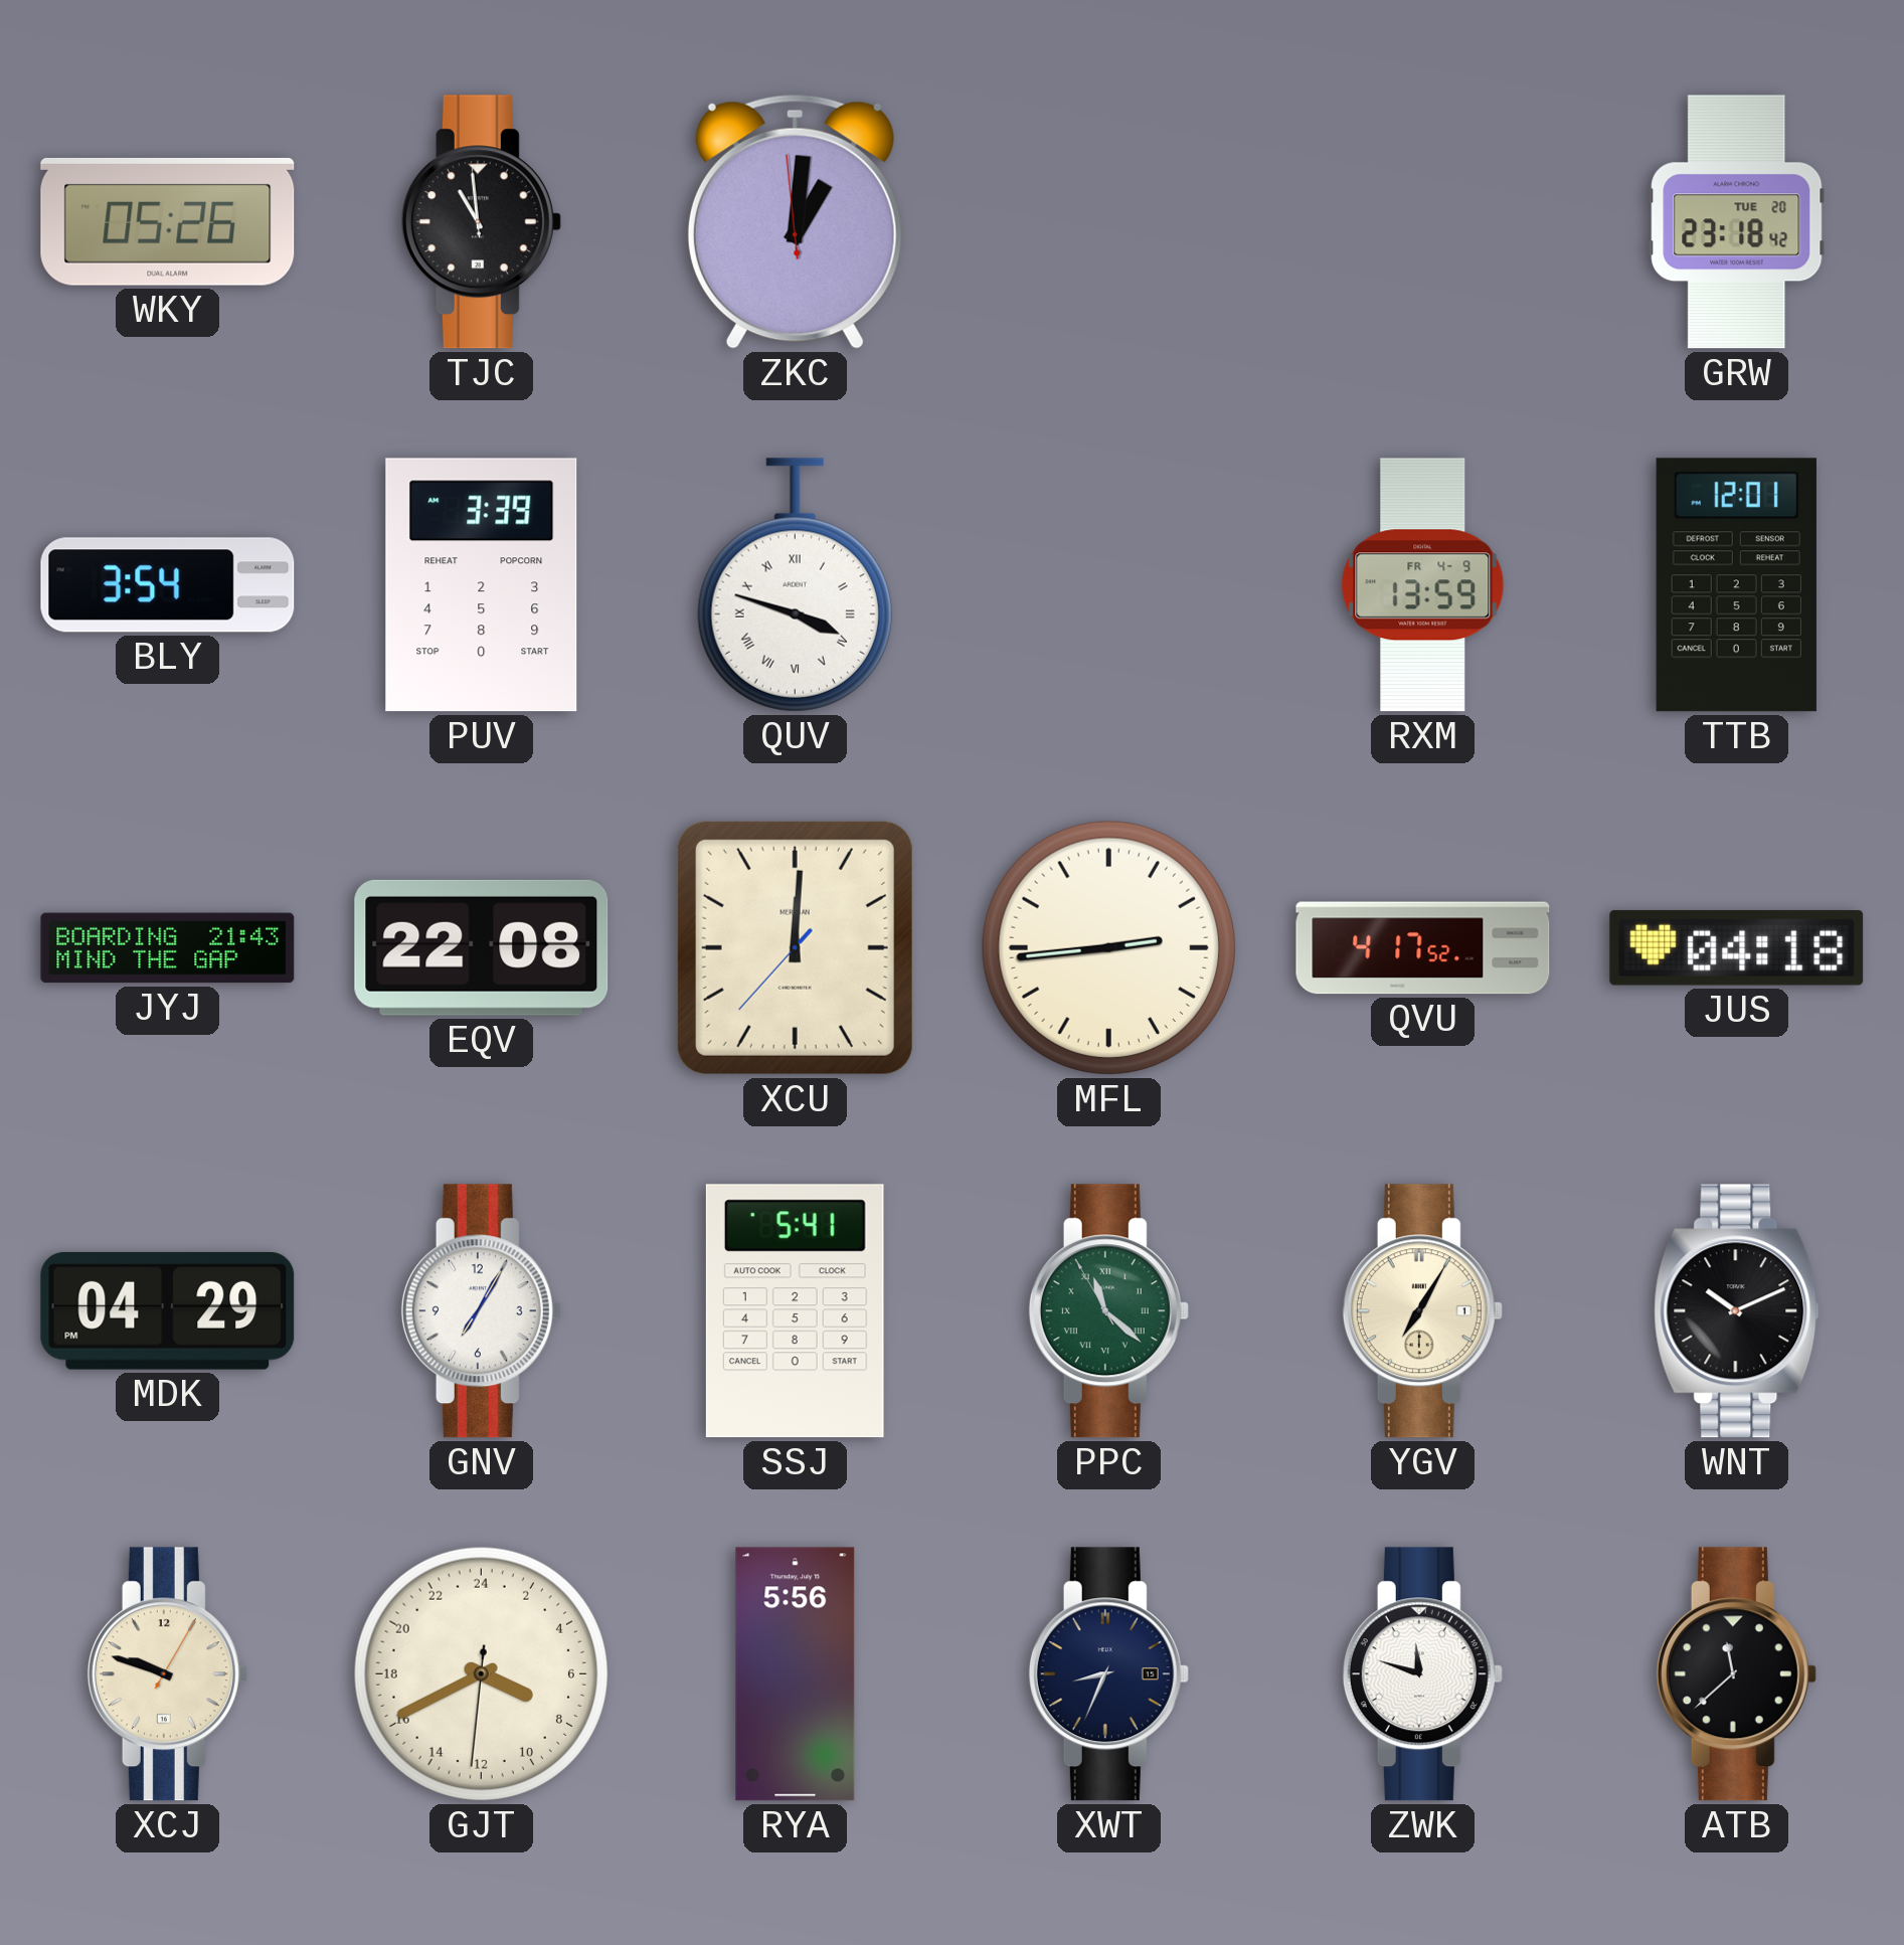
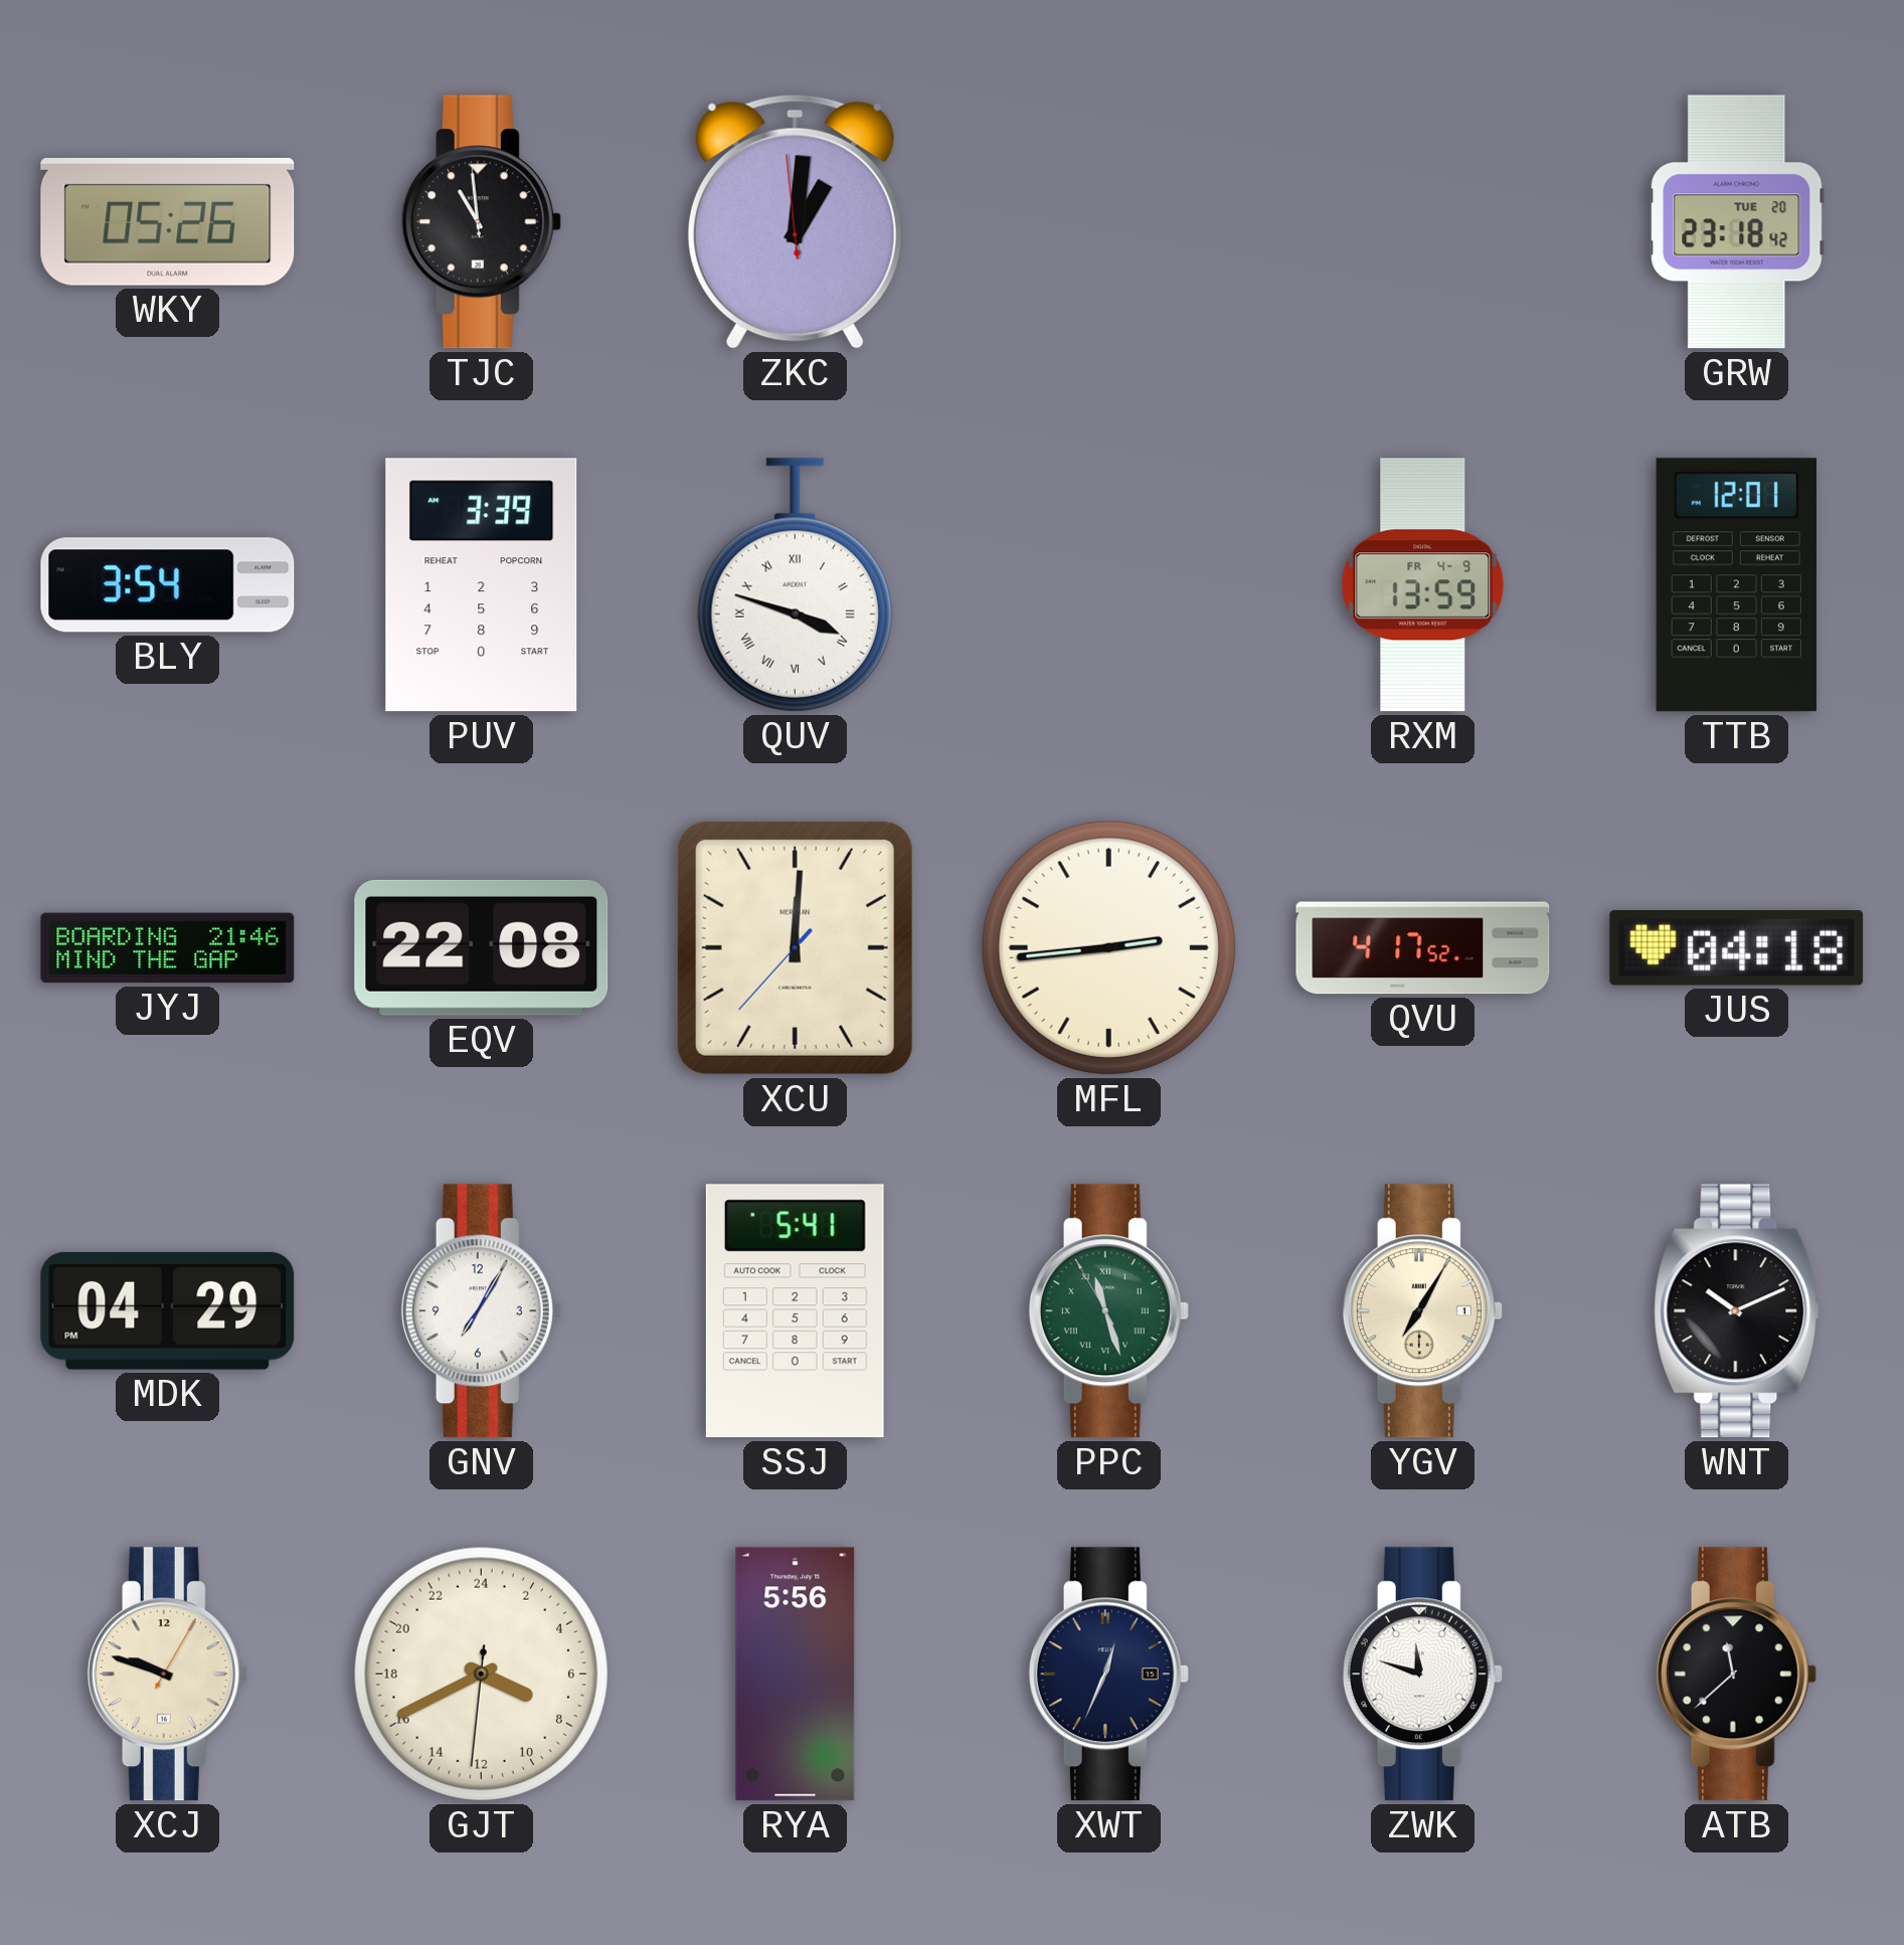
JYJ: 21:43 -> 21:46
PPC: 11:21 -> 11:26
XWT: 8:34 -> 12:34
